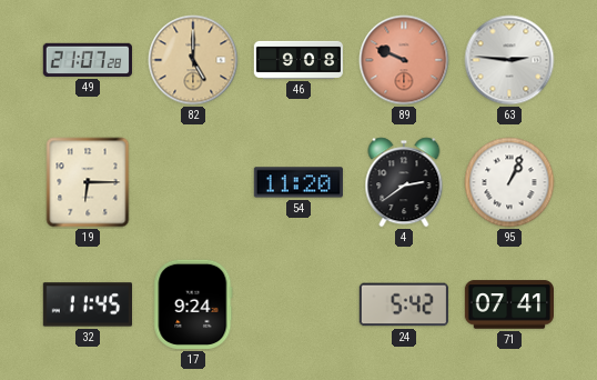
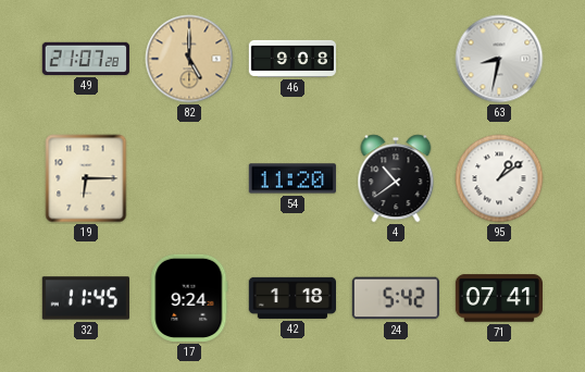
89: 9:49 -> none
63: 2:46 -> 8:32
4: 2:39 -> 10:39
95: 1:04 -> 1:09
42: none -> 1:18
